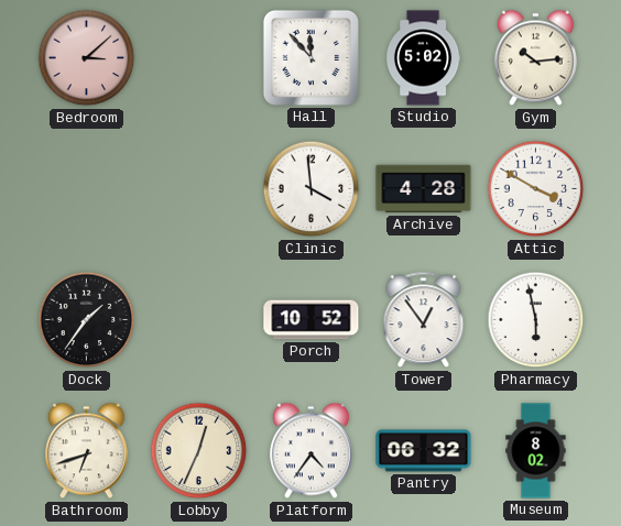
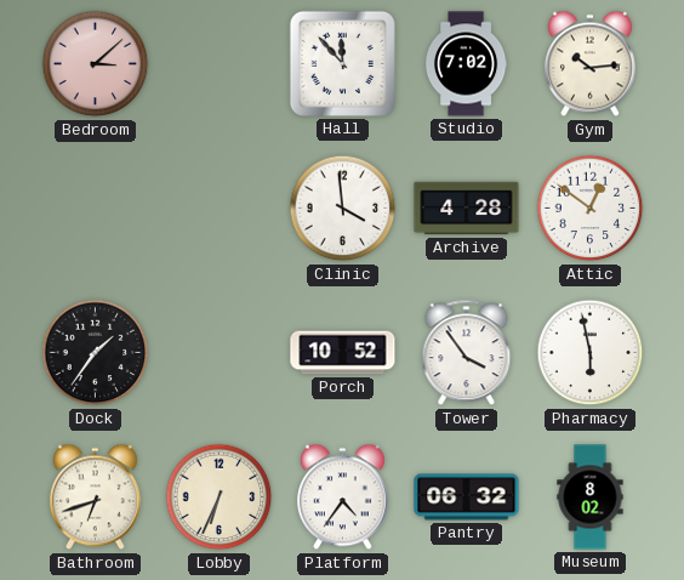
Studio: 5:02 -> 7:02
Attic: 3:50 -> 12:51
Tower: 12:54 -> 3:54
Lobby: 12:34 -> 6:34
